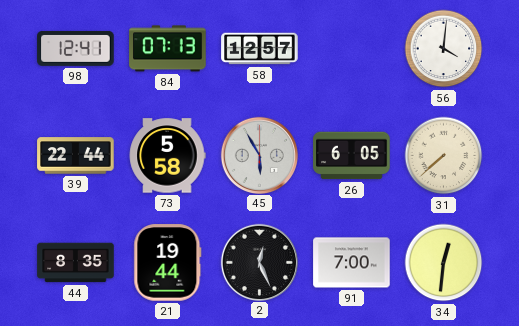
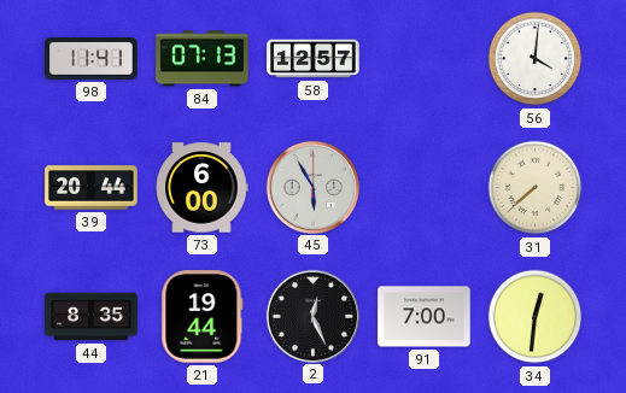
98: 12:41 -> 11:41
39: 22:44 -> 20:44
73: 5:58 -> 6:00
26: 6:05 -> none
